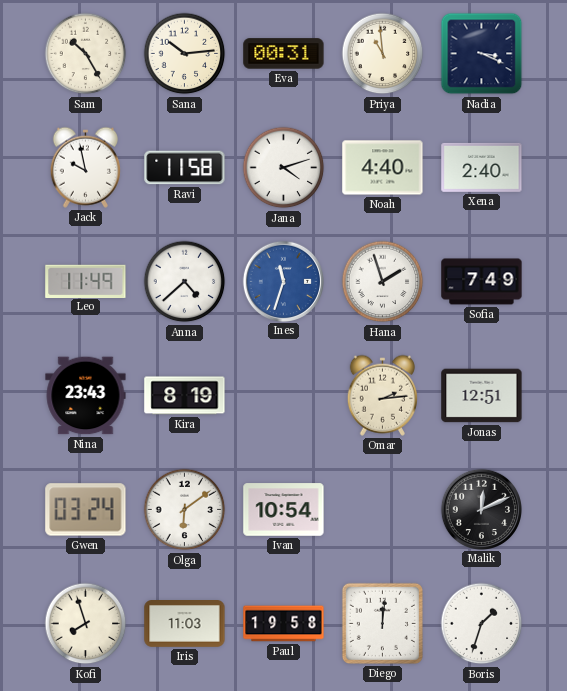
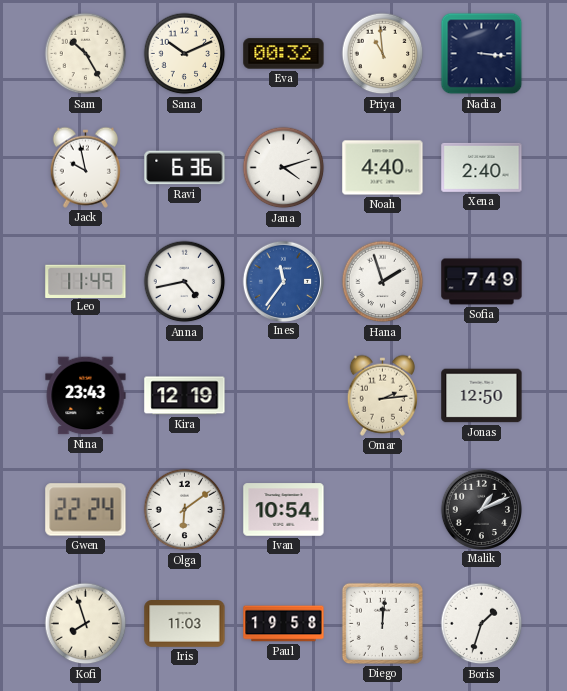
Sana: 10:14 -> 10:11
Eva: 00:31 -> 00:32
Nadia: 3:19 -> 3:16
Ravi: 11:58 -> 6:36
Anna: 4:38 -> 4:43
Ines: 11:33 -> 11:36
Kira: 8:19 -> 12:19
Jonas: 12:51 -> 12:50
Gwen: 03:24 -> 22:24
Malik: 12:11 -> 1:11
